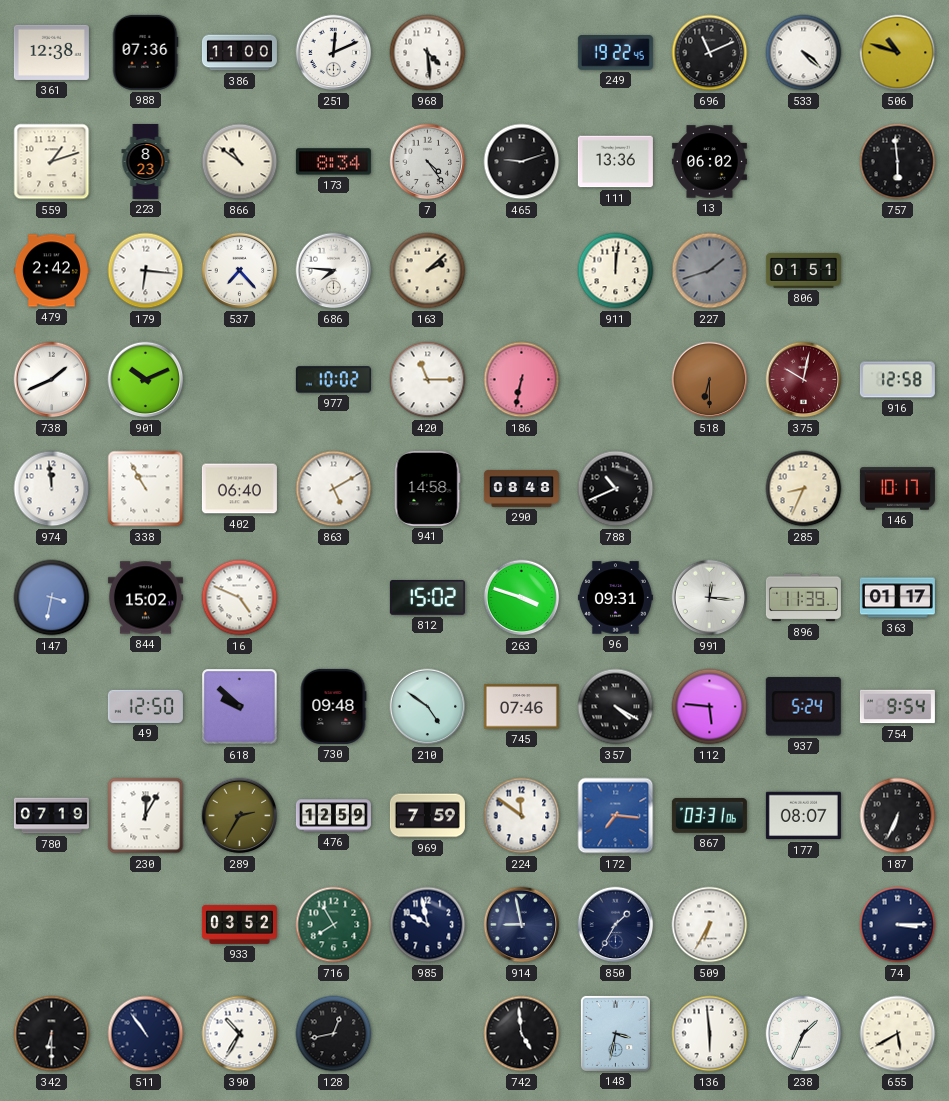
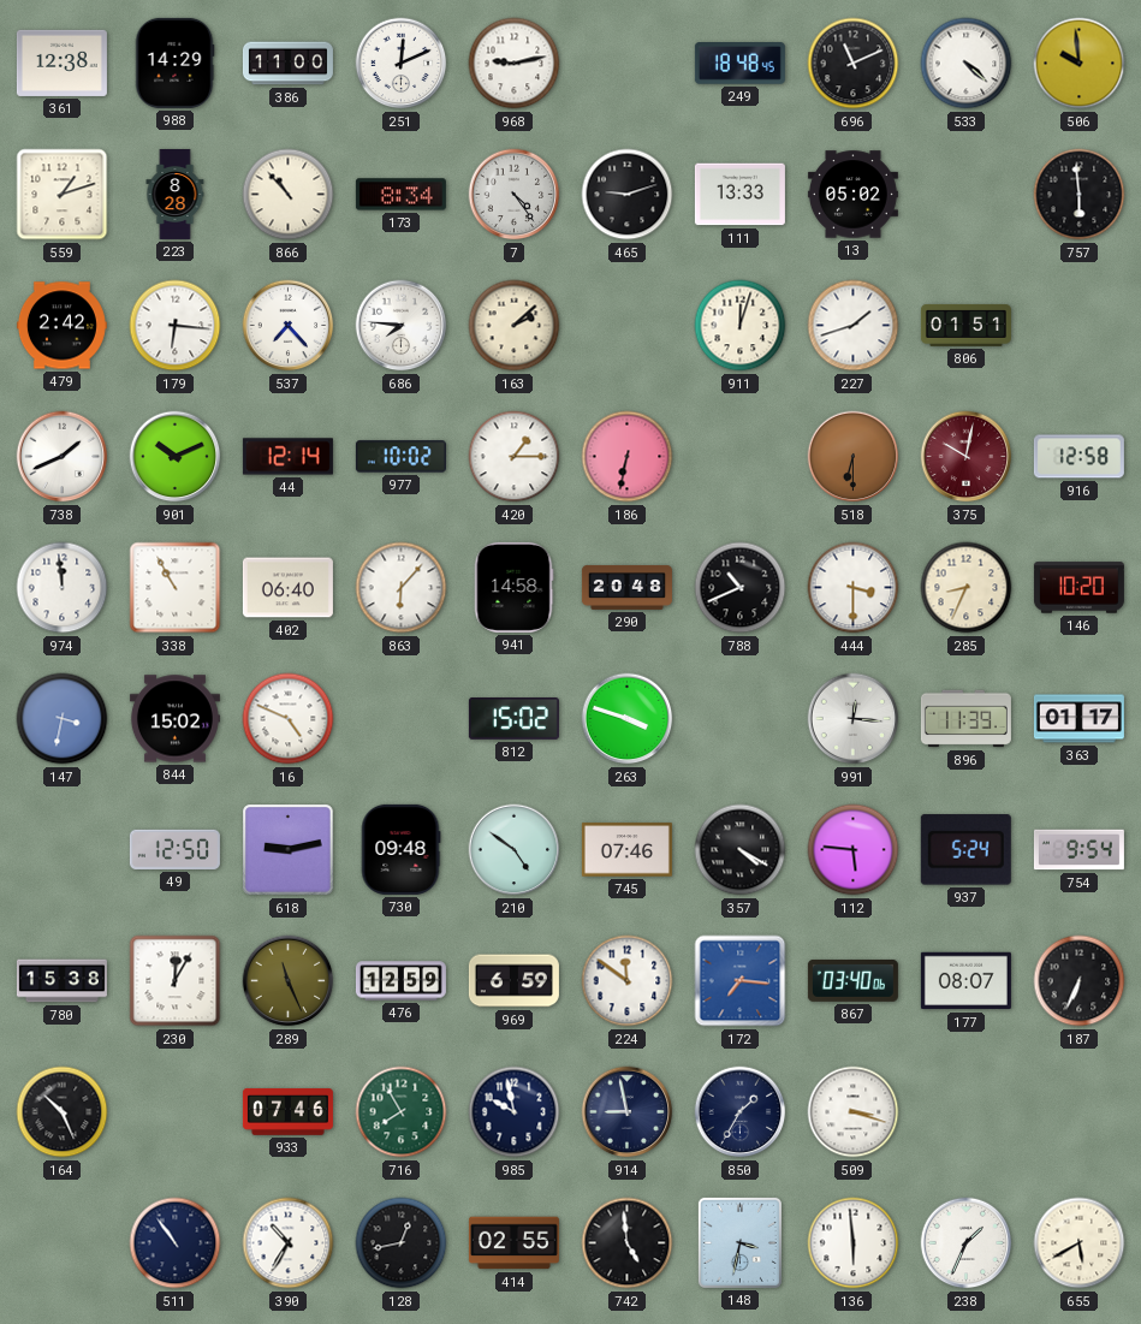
988: 07:36 -> 14:29
968: 4:29 -> 9:13
249: 19:22 -> 18:48
506: 10:48 -> 9:59
223: 8:23 -> 8:28
866: 10:51 -> 10:53
111: 13:36 -> 13:33
13: 06:02 -> 05:02
911: 12:01 -> 12:03
227 dial: grey -> white
44: none -> 12:14
420: 11:15 -> 1:15
863: 5:10 -> 6:07
290: 08:48 -> 20:48
444: none -> 3:30
146: 10:17 -> 10:20
96: 09:31 -> none
618: 9:52 -> 9:13
780: 07:19 -> 15:38
289: 2:35 -> 11:26
969: 7:59 -> 6:59
867: 03:31 -> 03:40
164: none -> 10:26
933: 03:52 -> 07:46
509: 6:35 -> 3:18
74: 3:15 -> none
342: 6:30 -> none
414: none -> 02:55
